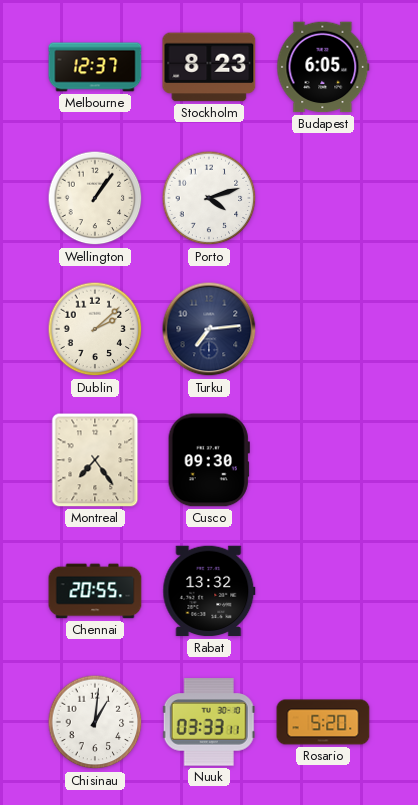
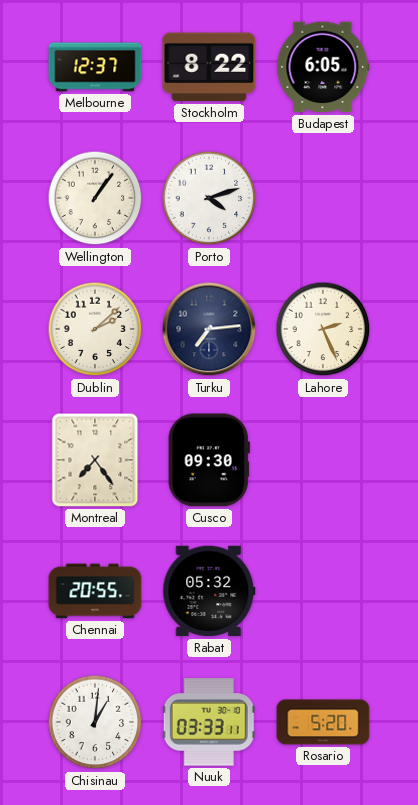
Stockholm: 8:23 -> 8:22
Lahore: none -> 2:26
Rabat: 13:32 -> 05:32
